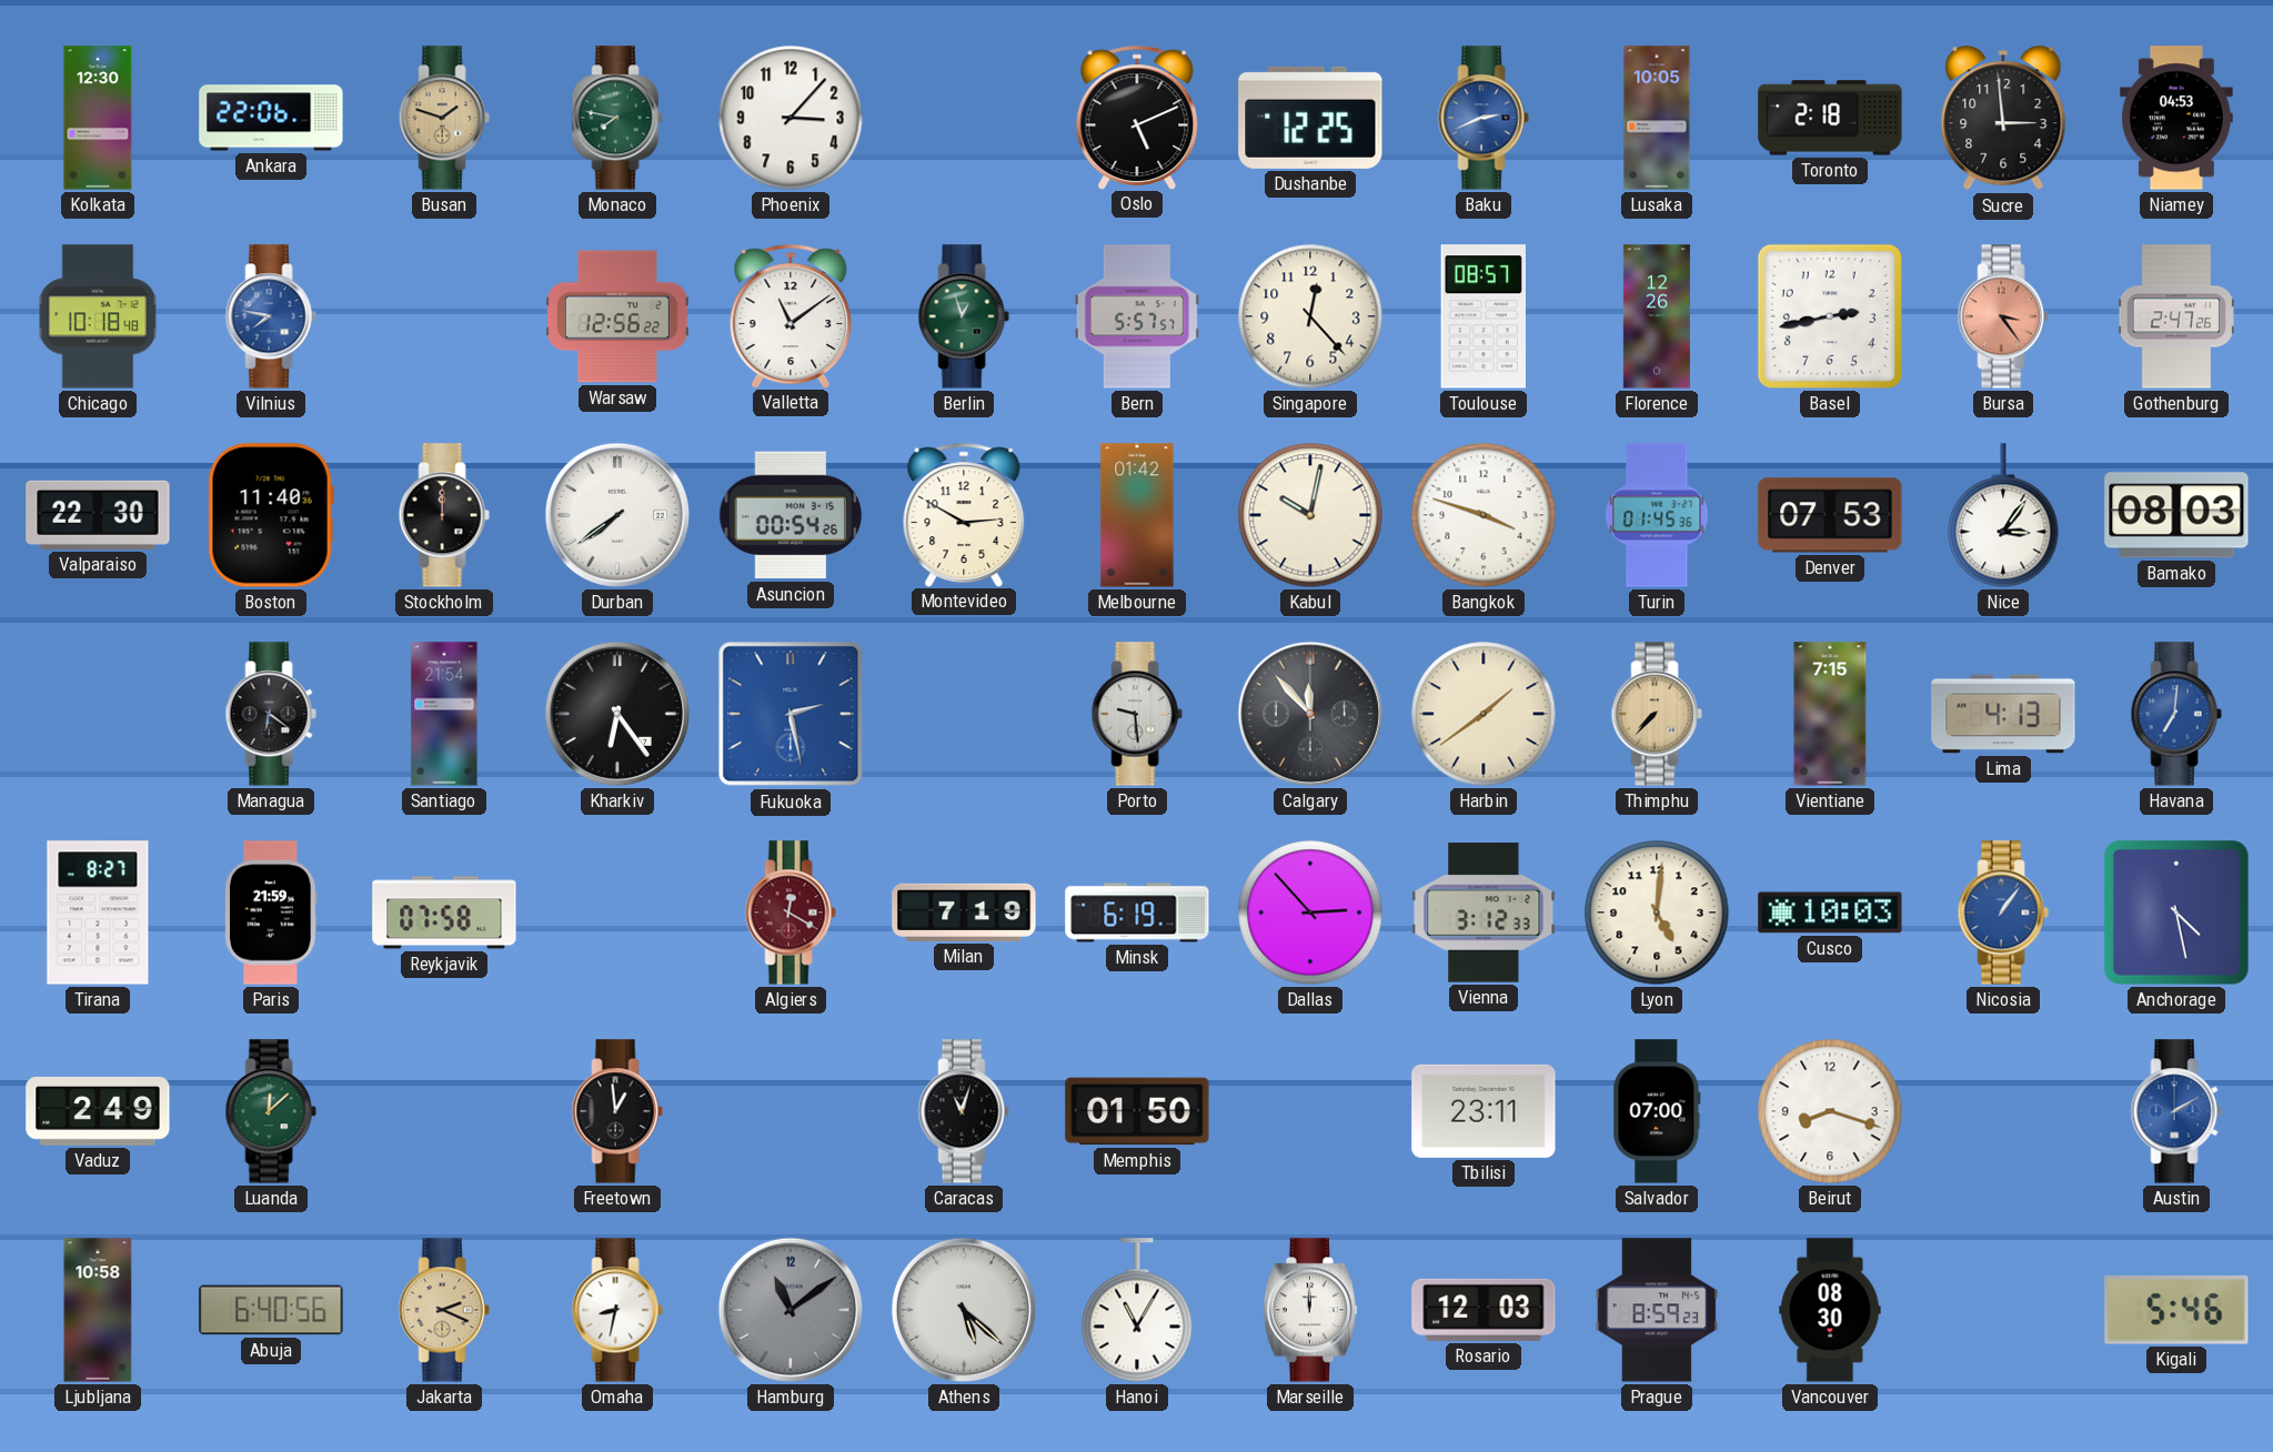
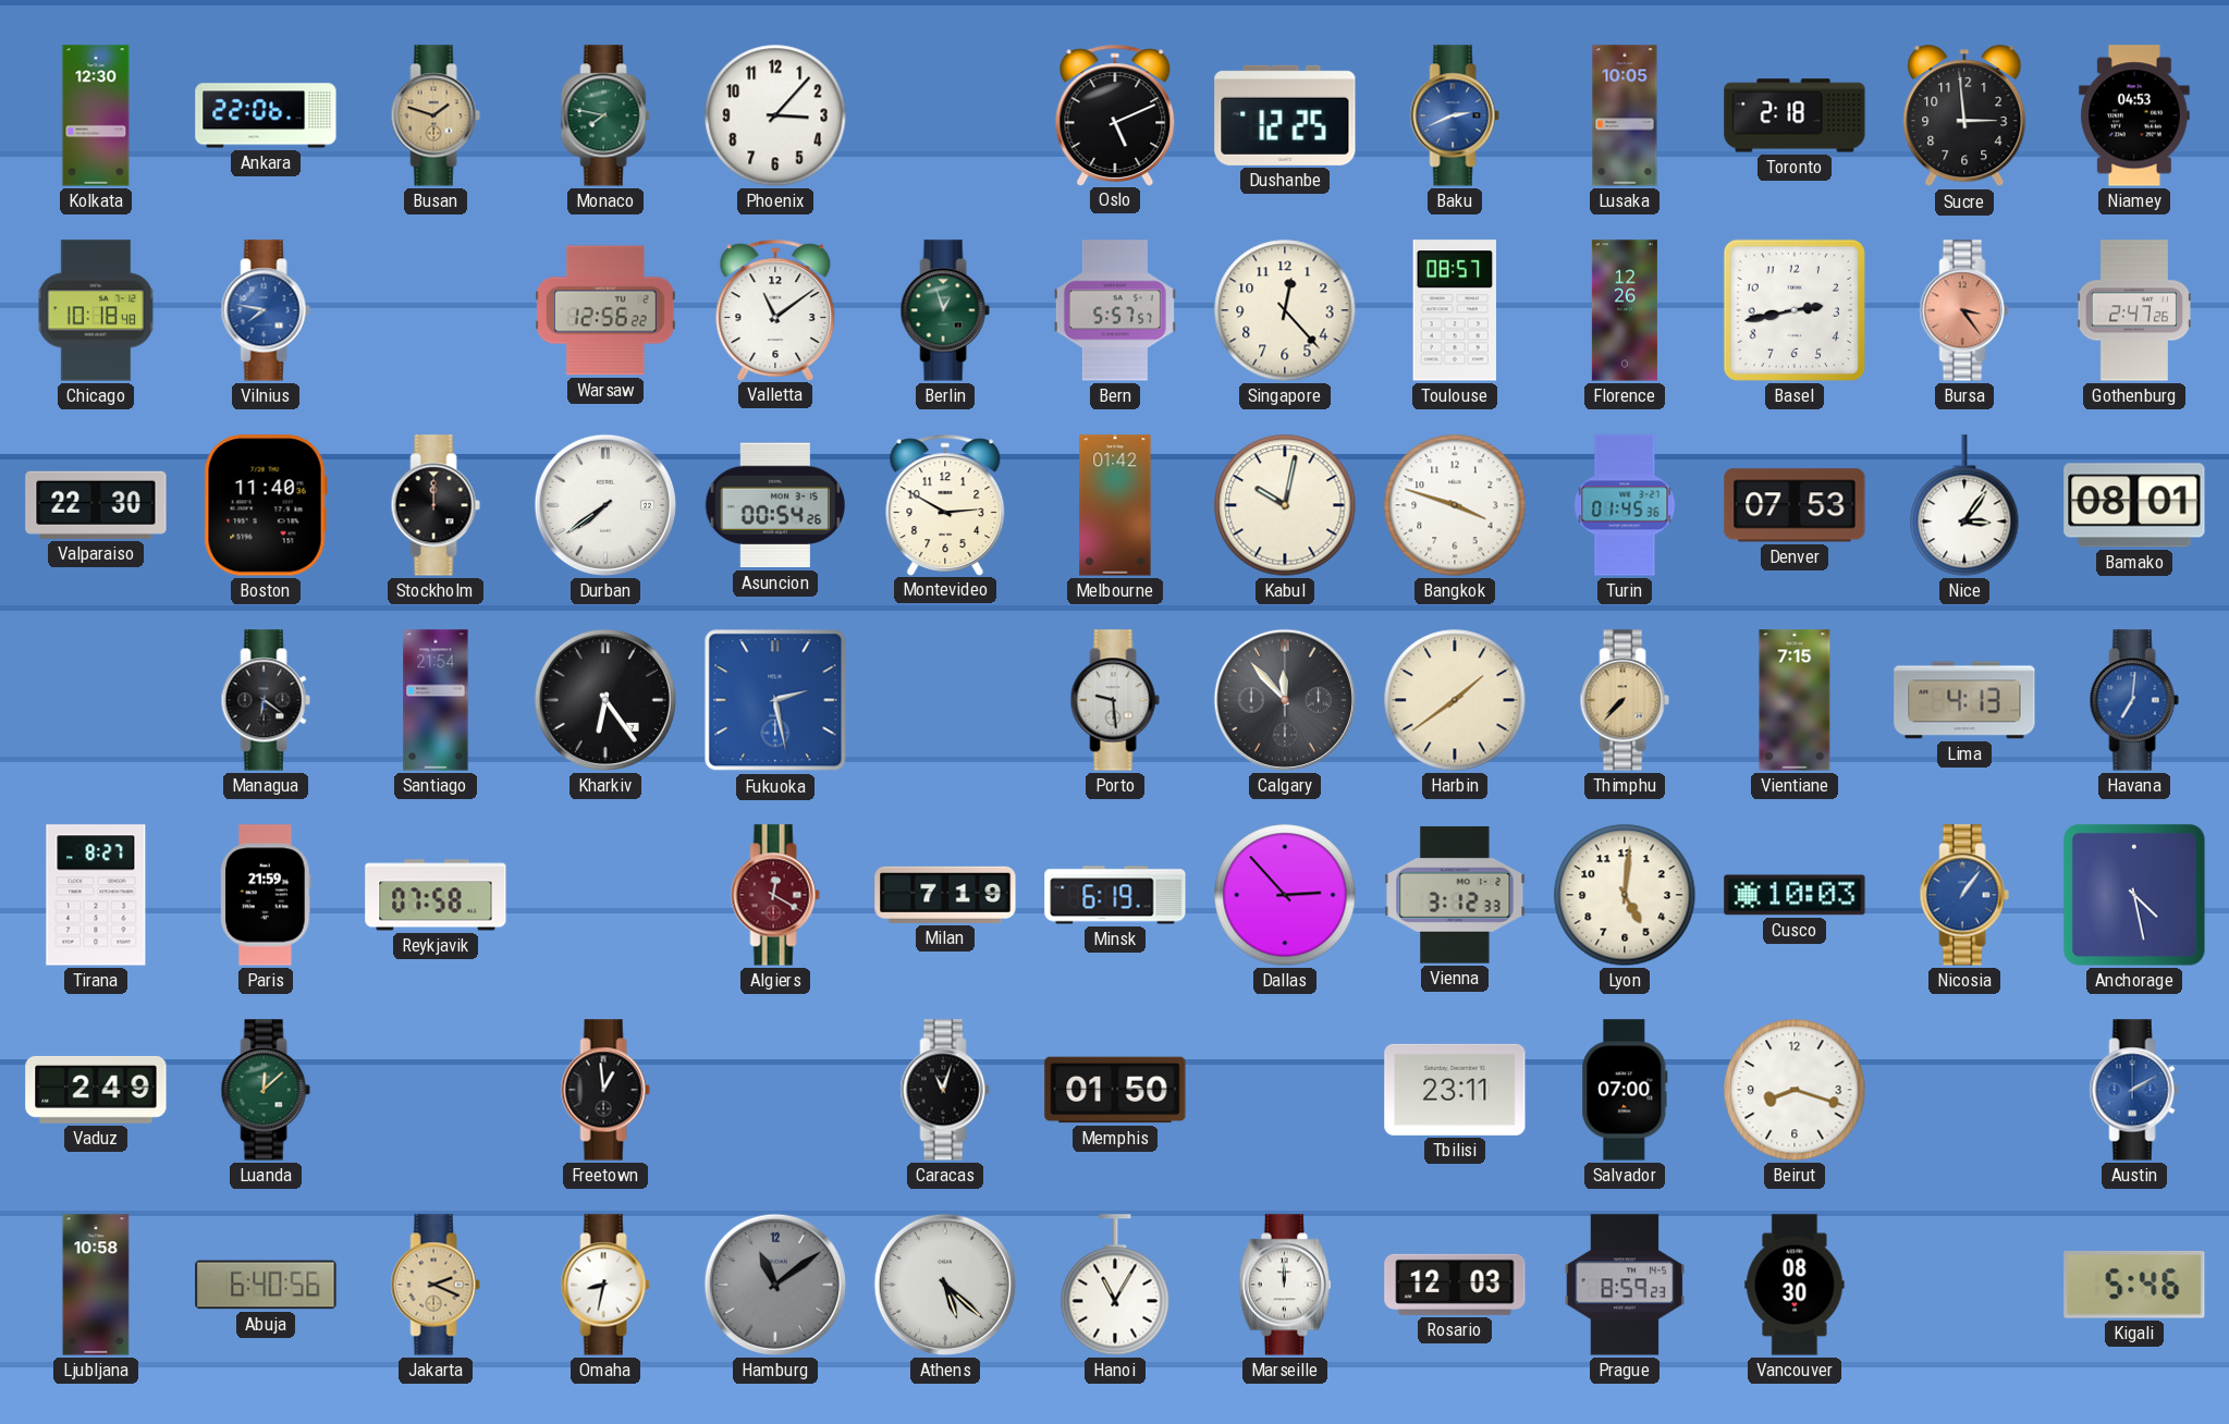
Bamako: 08:03 -> 08:01
